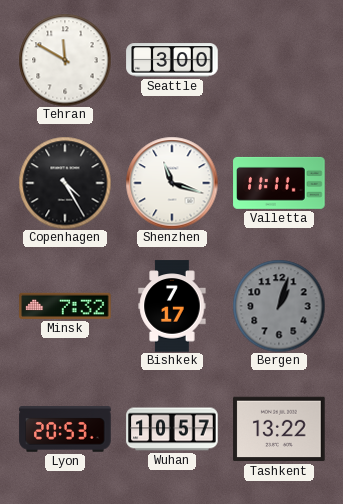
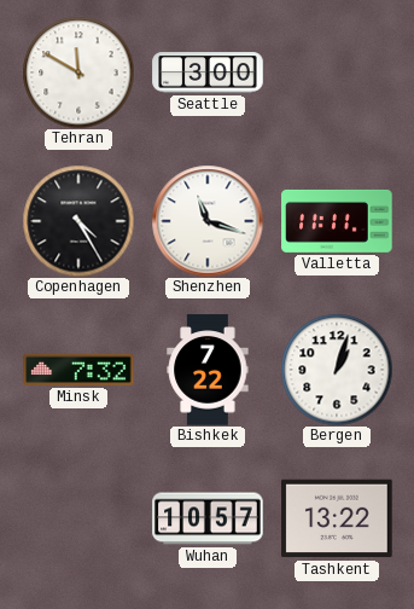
Bishkek: 7:17 -> 7:22
Bergen dial: grey -> white
Lyon: 20:53 -> none
